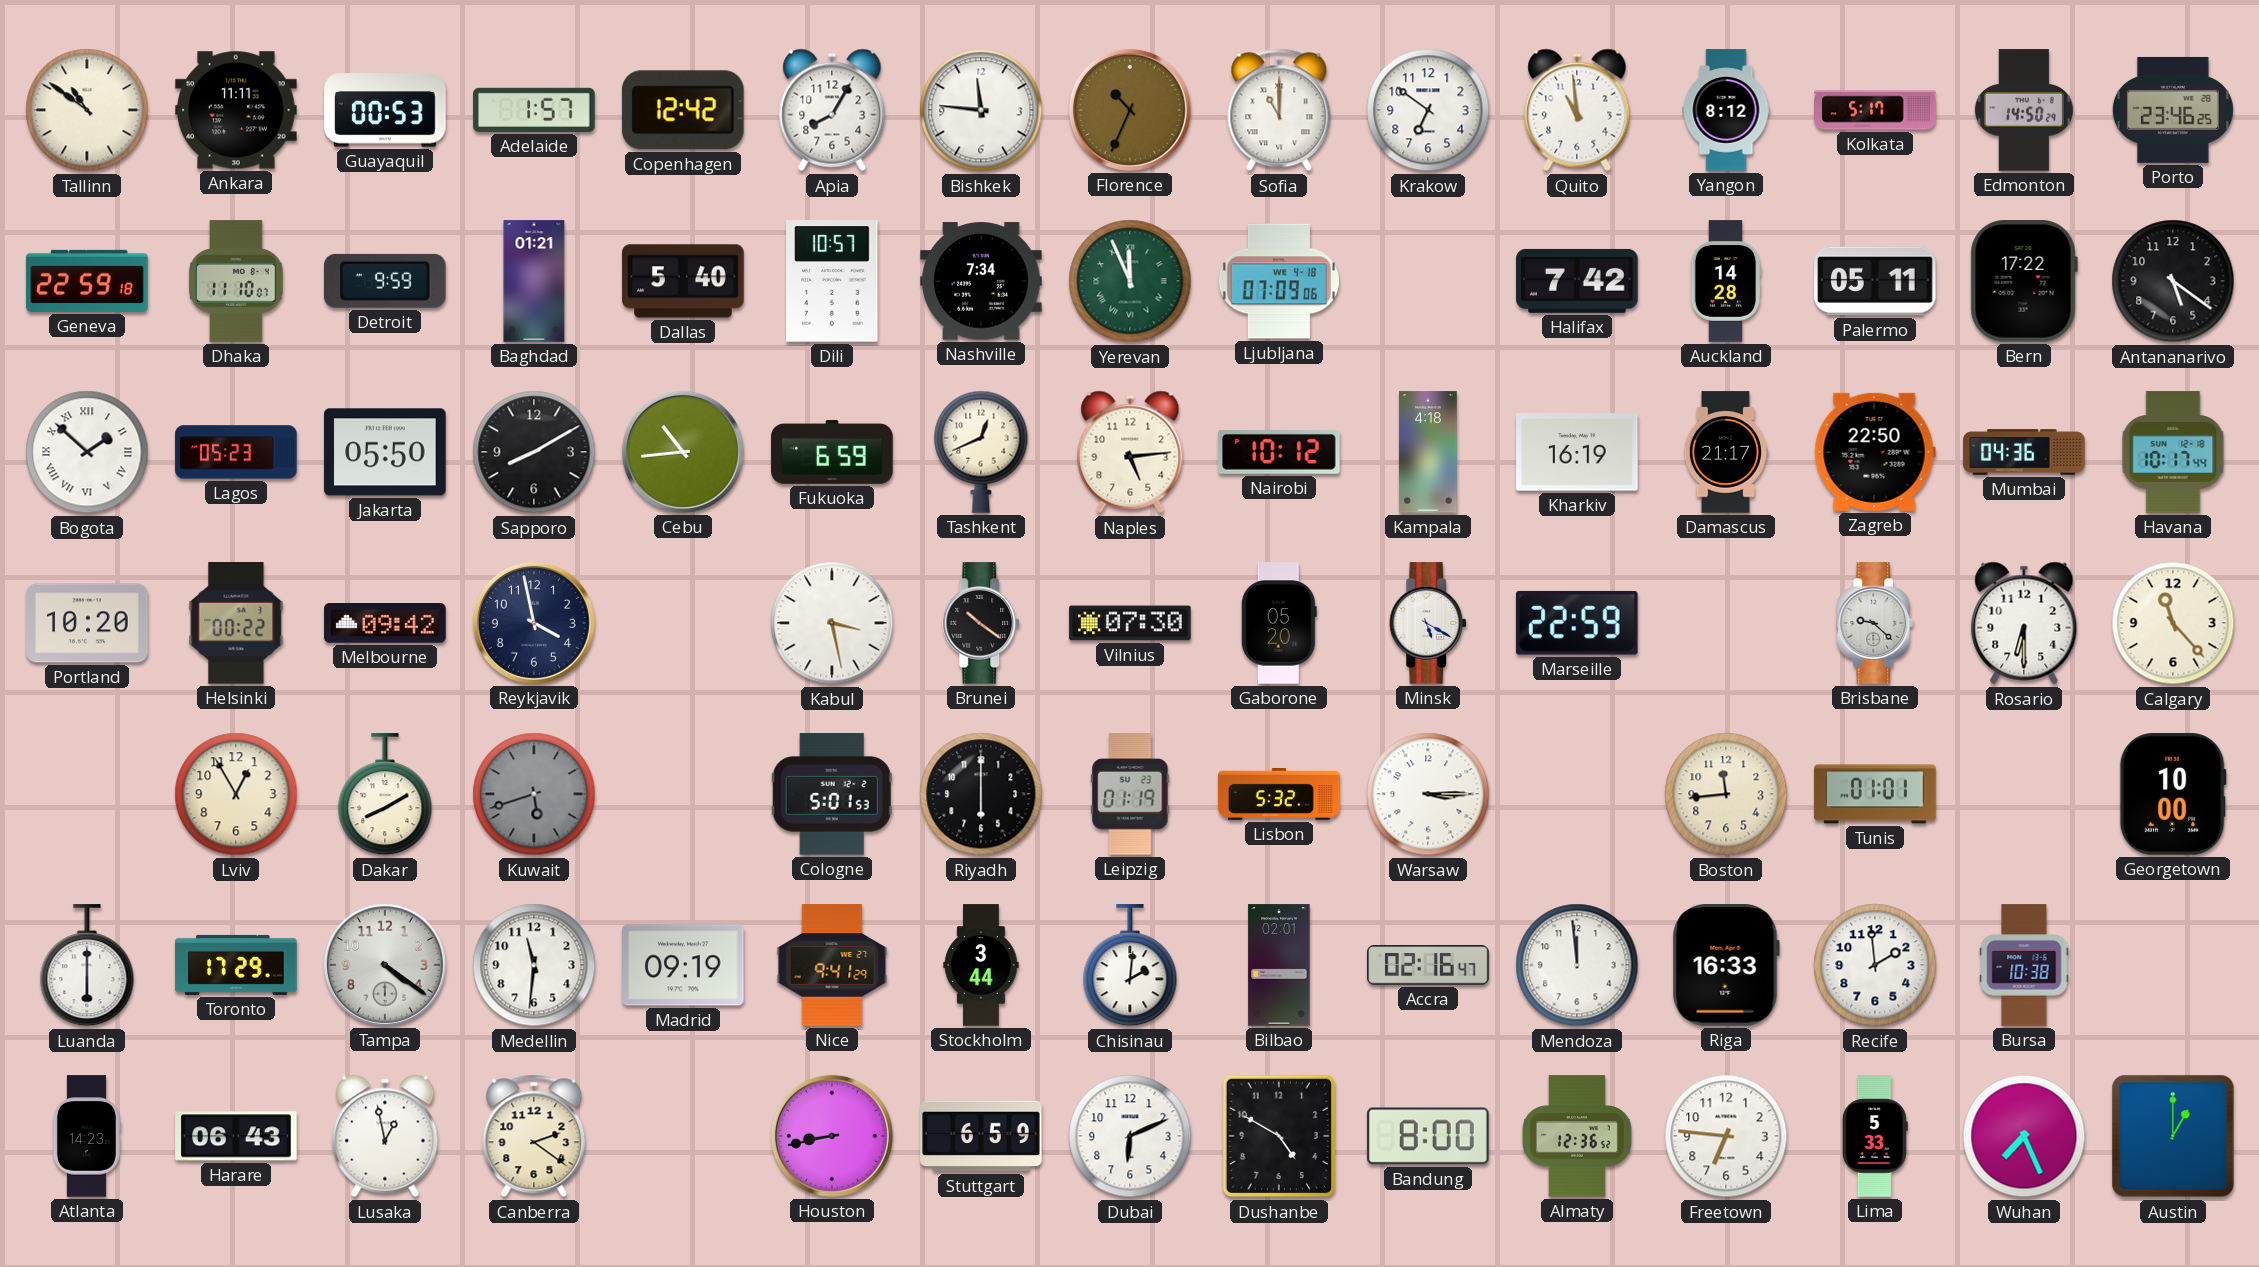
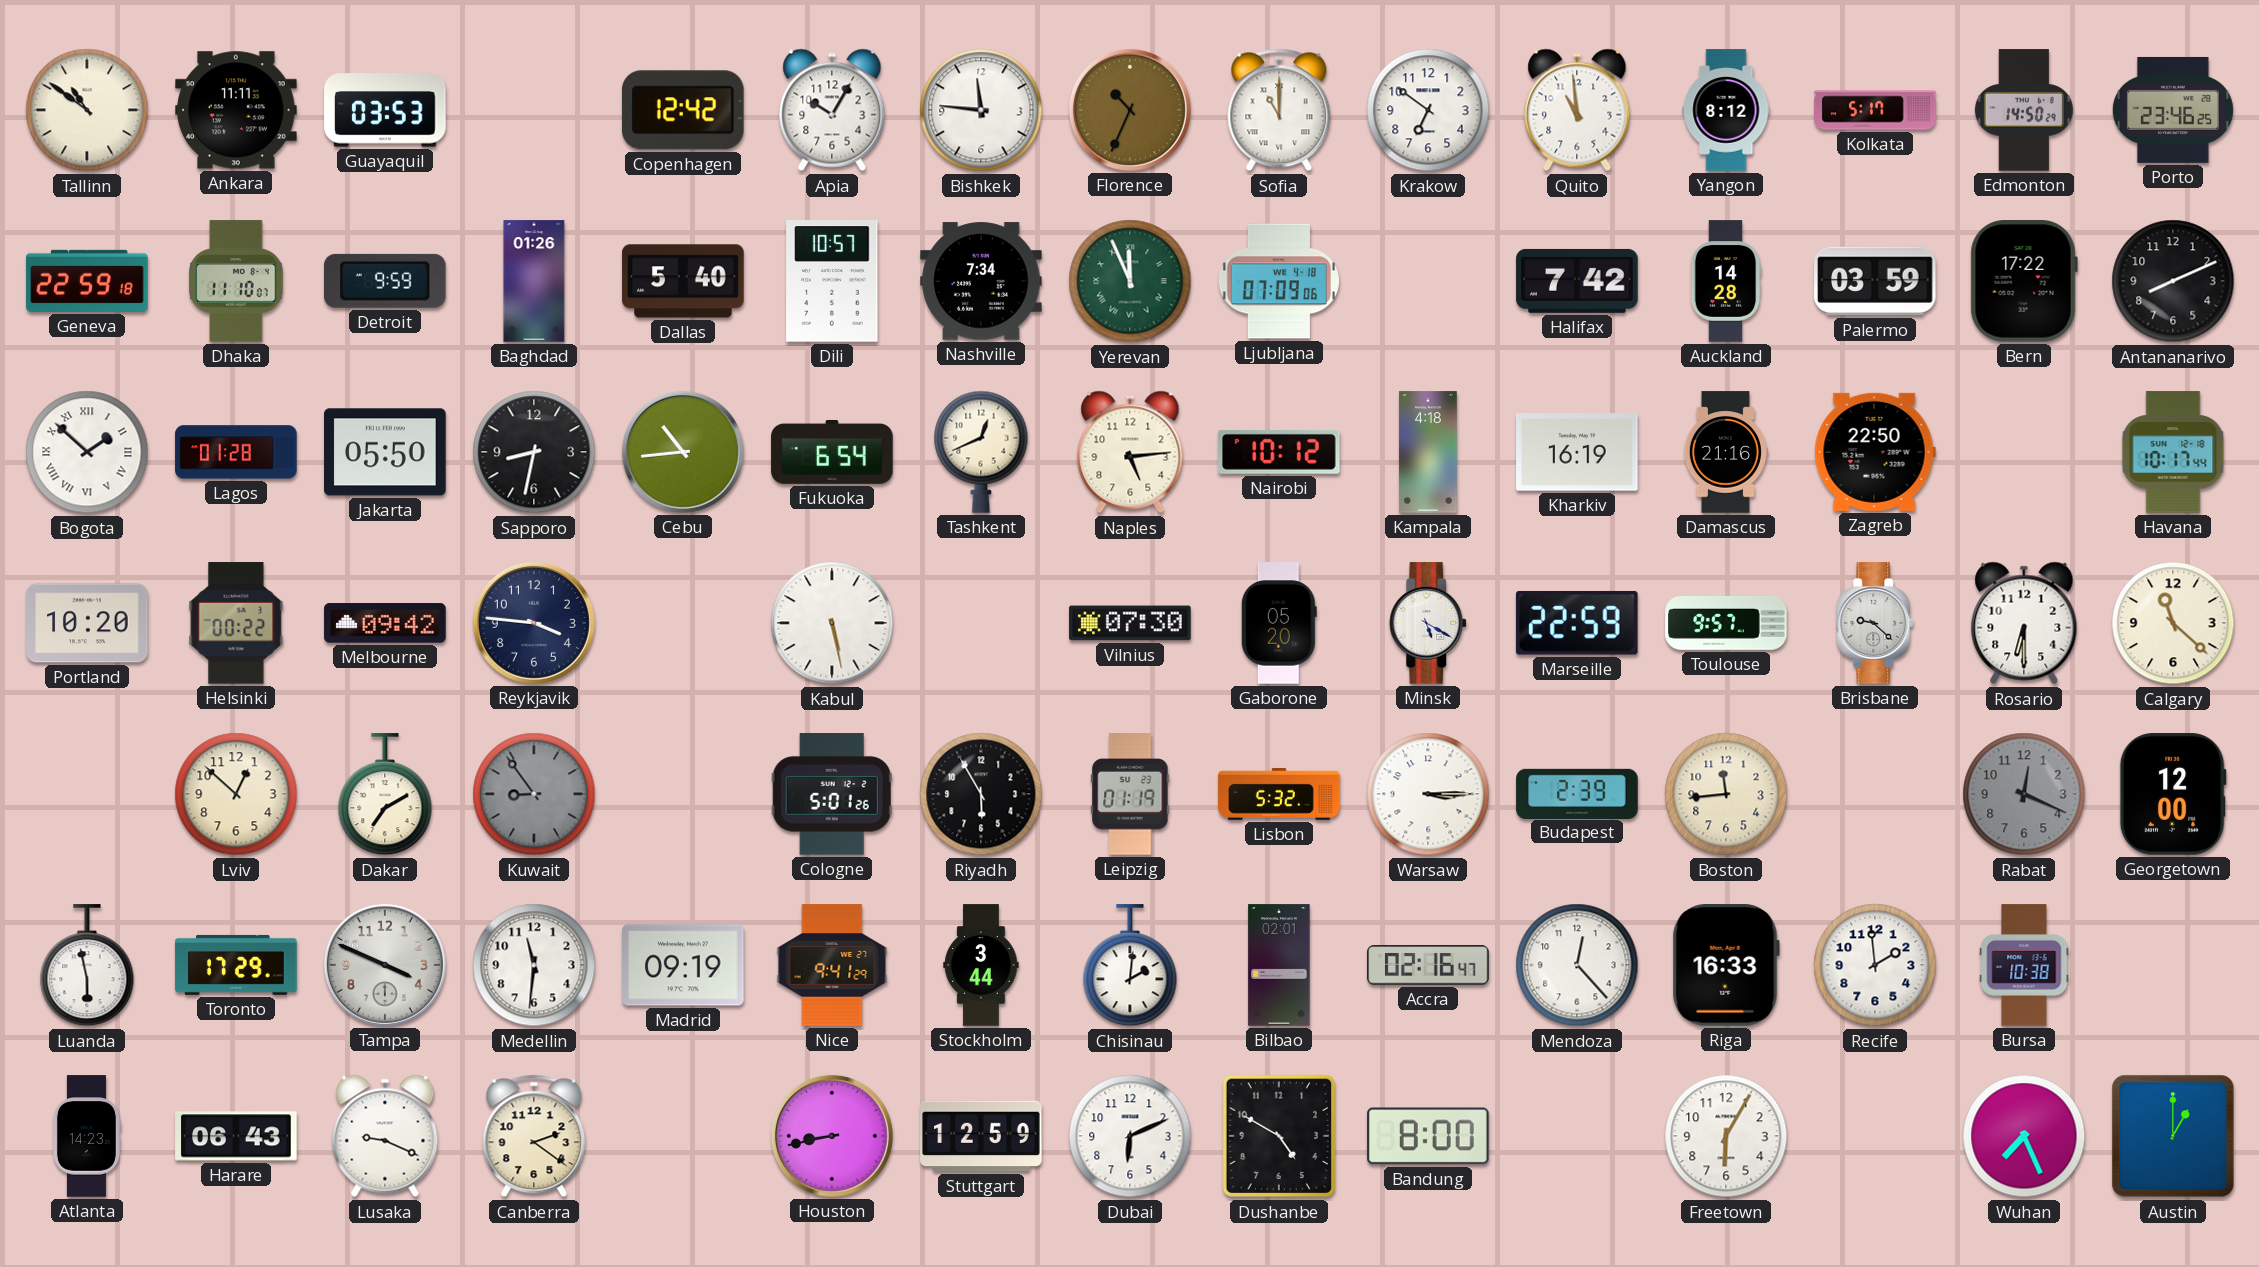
Guayaquil: 00:53 -> 03:53
Adelaide: 1:57 -> none
Apia: 8:05 -> 10:05
Baghdad: 01:21 -> 01:26
Palermo: 05:11 -> 03:59
Antananarivo: 5:21 -> 8:11
Lagos: 05:23 -> 01:28
Sapporo: 8:10 -> 8:32
Fukuoka: 6:59 -> 6:54
Damascus: 21:17 -> 21:16
Mumbai: 04:36 -> none
Reykjavik: 3:58 -> 3:46
Kabul: 3:28 -> 5:28
Brunei: 10:21 -> none
Toulouse: none -> 9:57
Calgary: 11:23 -> 11:22
Lviv: 12:55 -> 12:52
Dakar: 8:10 -> 7:10
Kuwait: 5:42 -> 8:54
Cologne: 5:01:53 -> 5:01:26
Riyadh: 6:00 -> 5:55
Budapest: none -> 2:39
Tunis: 01:01 -> none
Rabat: none -> 12:19
Georgetown: 10:00 -> 12:00
Luanda: 6:00 -> 5:58
Tampa: 4:21 -> 3:49
Mendoza: 11:59 -> 12:23
Lusaka: 12:58 -> 9:19
Stuttgart: 6:59 -> 12:59
Almaty: 12:36 -> none
Freetown: 6:46 -> 6:05
Lima: 5:33 -> none
